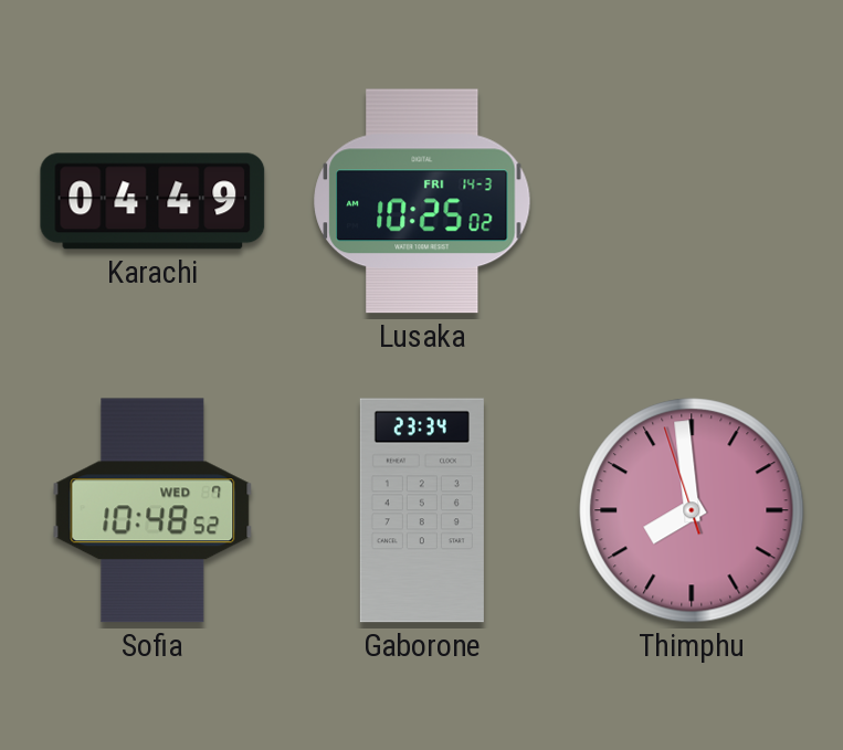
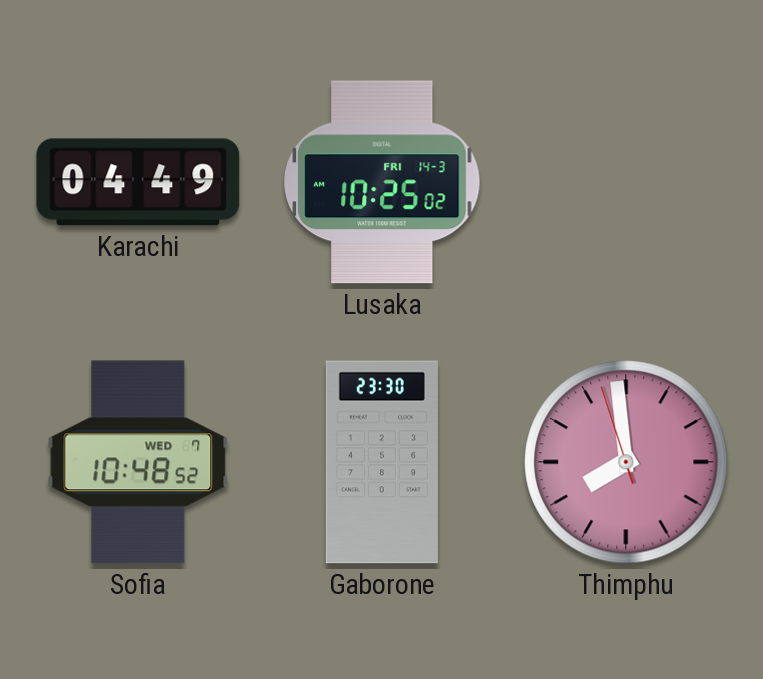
Gaborone: 23:34 -> 23:30
